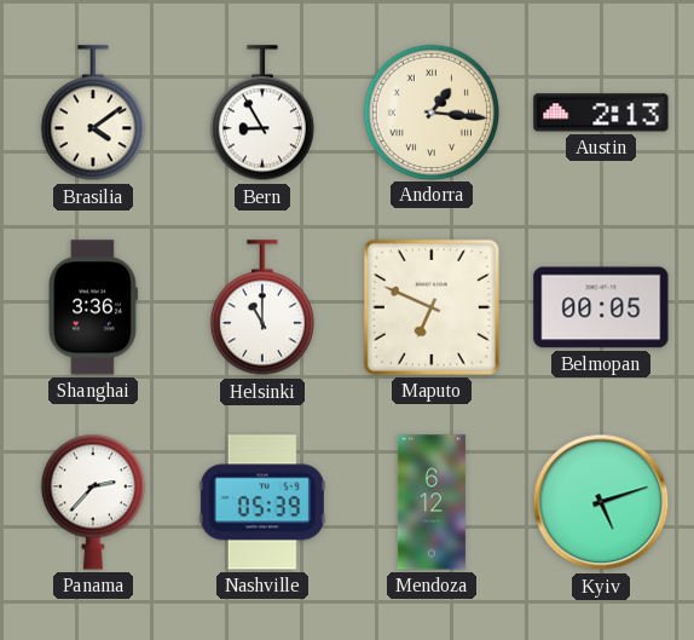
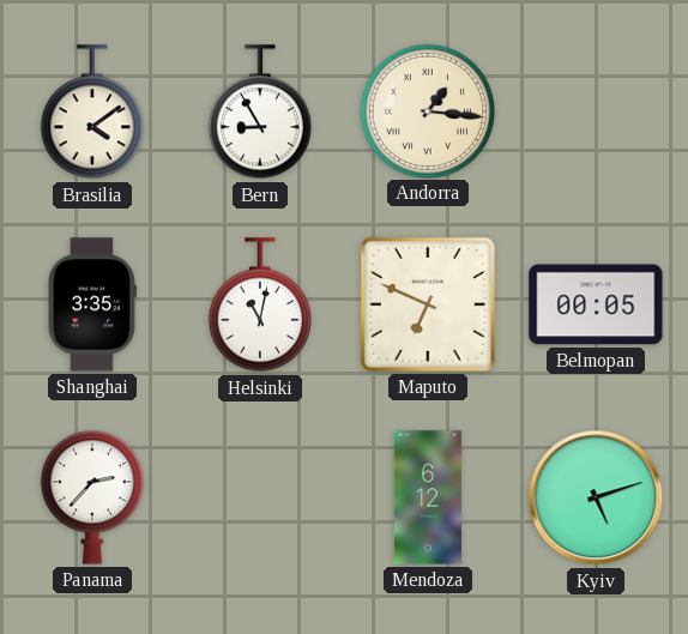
Austin: 2:13 -> none
Shanghai: 3:36 -> 3:35
Helsinki: 11:00 -> 11:02
Nashville: 05:39 -> none
